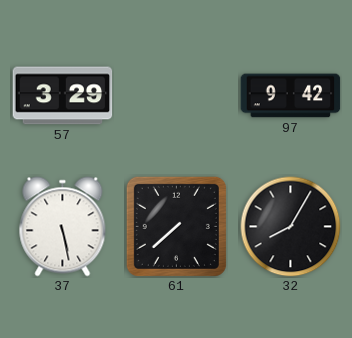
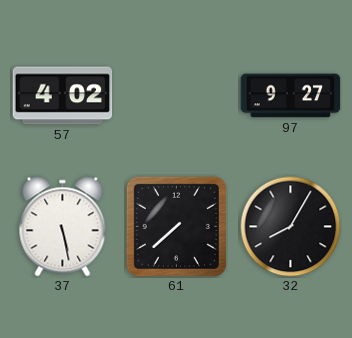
57: 3:29 -> 4:02
97: 9:42 -> 9:27
